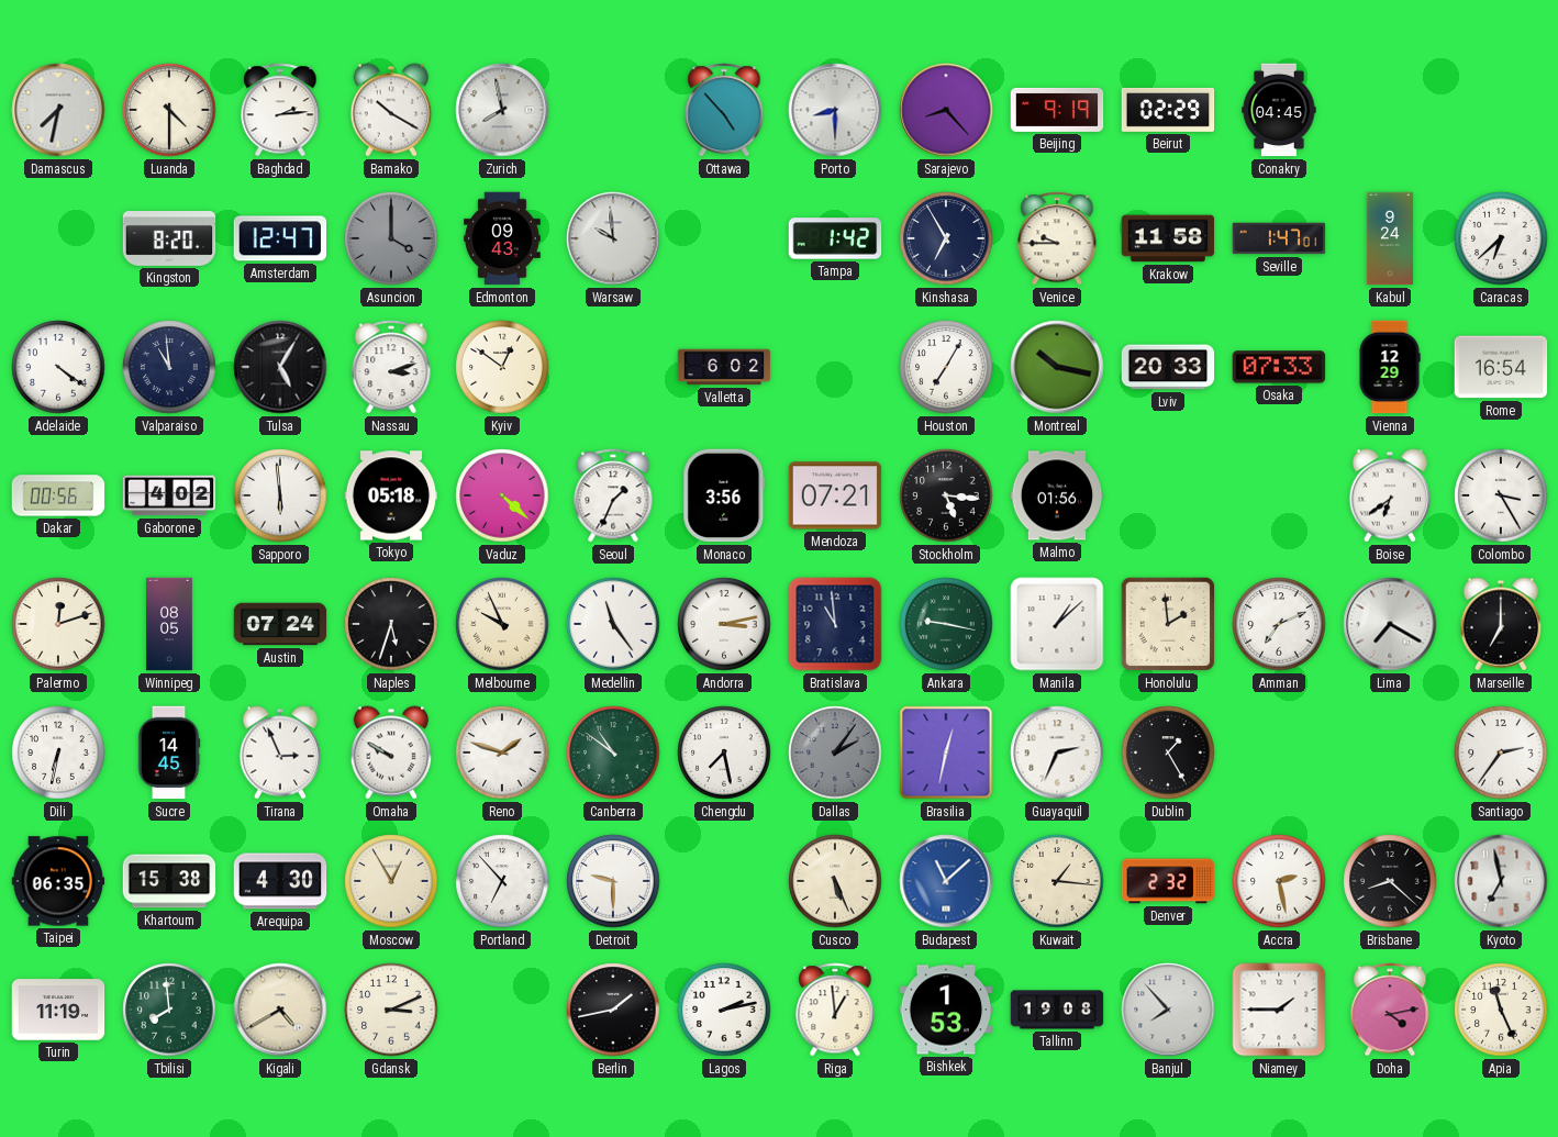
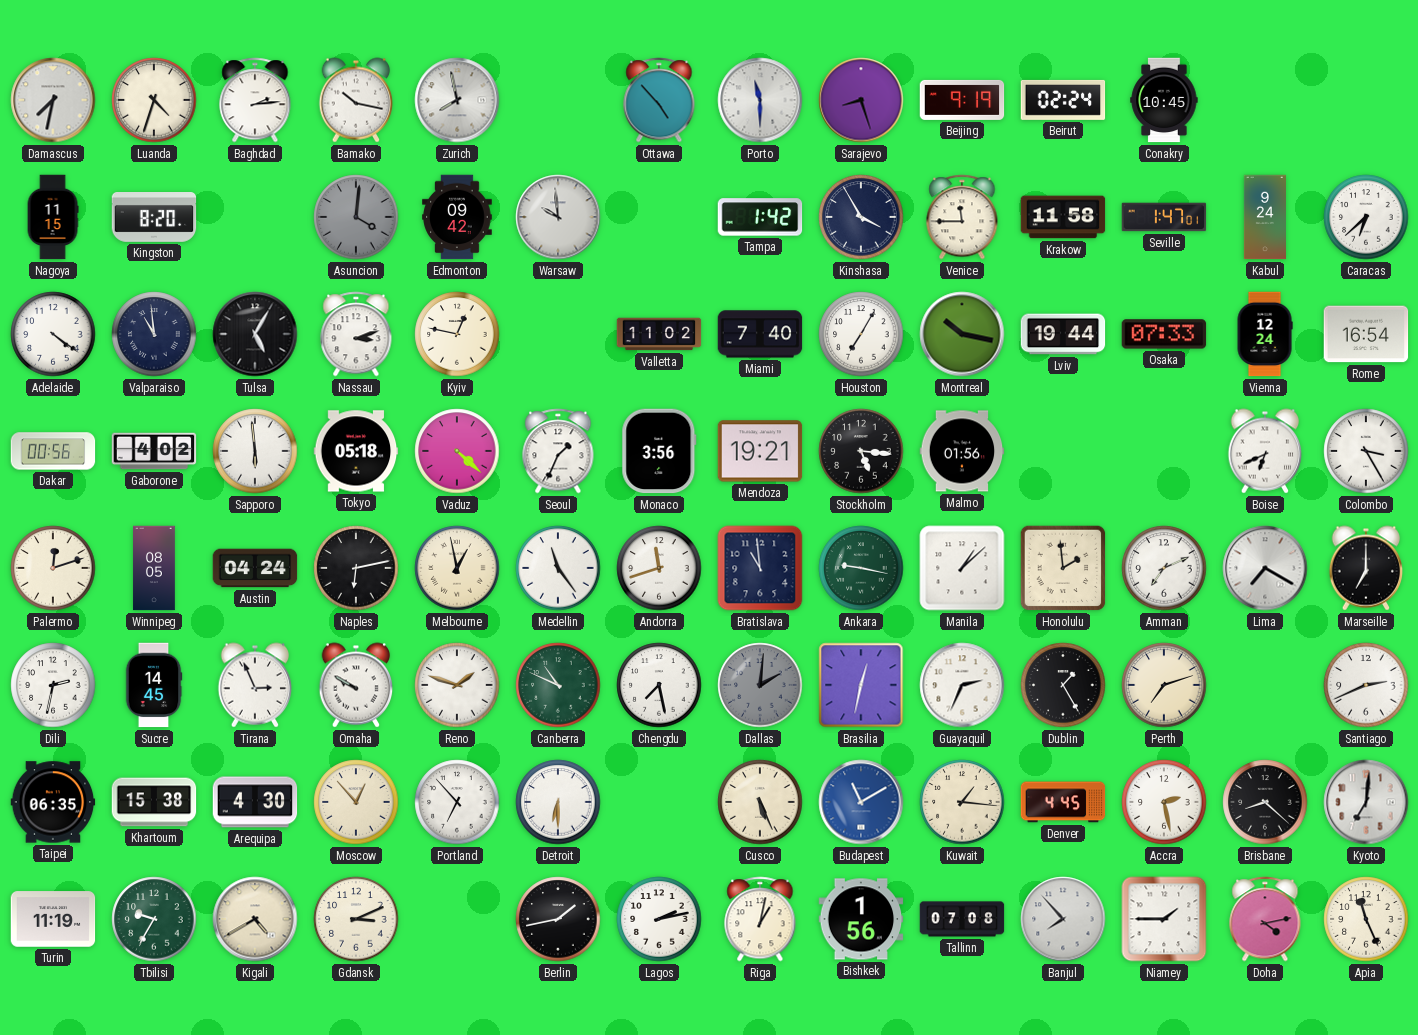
Luanda: 4:30 -> 4:33
Bamako: 10:20 -> 10:17
Porto: 8:30 -> 11:30
Sarajevo: 8:23 -> 8:27
Beirut: 02:29 -> 02:24
Conakry: 04:45 -> 10:45
Nagoya: none -> 11:15
Amsterdam: 12:47 -> none
Asuncion: 4:00 -> 4:01
Edmonton: 09:43 -> 09:42
Kinshasa: 6:55 -> 3:55
Venice: 9:45 -> 11:45
Kyiv: 12:51 -> 12:47
Valletta: 6:02 -> 11:02
Miami: none -> 7:40
Lviv: 20:33 -> 19:44
Vienna: 12:29 -> 12:24
Mendoza: 07:21 -> 19:21
Boise: 6:39 -> 6:41
Austin: 07:24 -> 04:24
Naples: 5:33 -> 6:13
Melbourne: 9:56 -> 12:58
Andorra: 3:13 -> 11:42
Dili: 6:32 -> 2:32
Canberra: 10:51 -> 10:49
Dallas: 2:06 -> 2:01
Perth: none -> 7:12
Santiago: 2:36 -> 2:41
Moscow: 12:55 -> 12:53
Detroit: 9:30 -> 6:30
Budapest: 11:08 -> 11:10
Denver: 2:32 -> 4:45
Kyoto: 6:58 -> 7:01
Tbilisi: 7:59 -> 9:35
Riga: 12:59 -> 1:02
Bishkek: 1:53 -> 1:56
Tallinn: 19:08 -> 07:08
